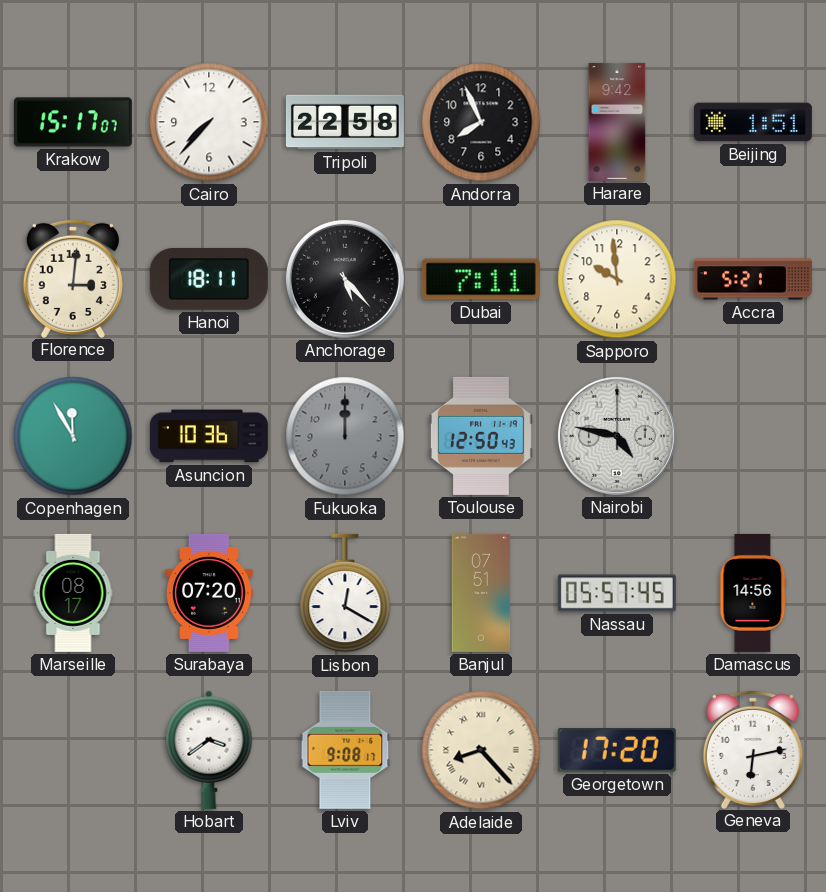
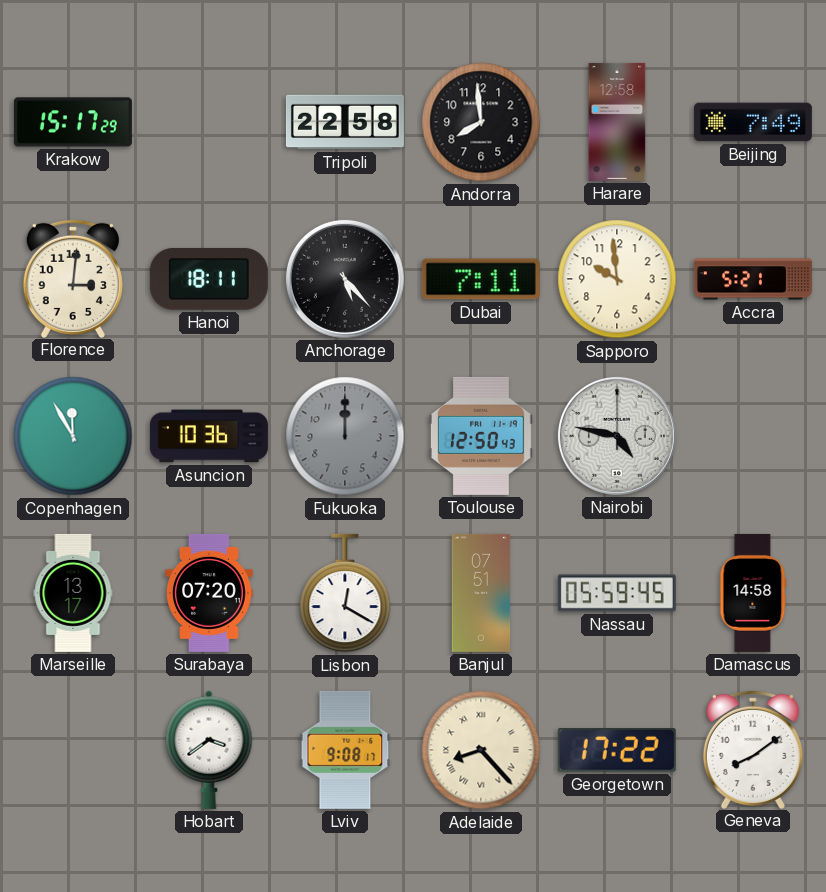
Krakow: 15:17:07 -> 15:17:29
Cairo: 7:37 -> none
Andorra: 7:56 -> 7:59
Harare: 9:42 -> 12:58
Beijing: 1:51 -> 7:49
Marseille: 08:17 -> 13:17
Nassau: 05:57 -> 05:59
Damascus: 14:56 -> 14:58
Georgetown: 17:20 -> 17:22
Geneva: 6:13 -> 8:09
